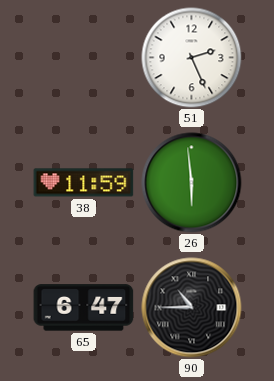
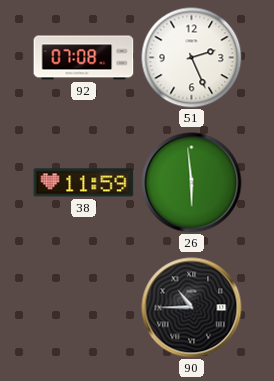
92: none -> 07:08
65: 6:47 -> none
